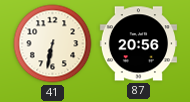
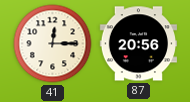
41: 6:32 -> 12:15
